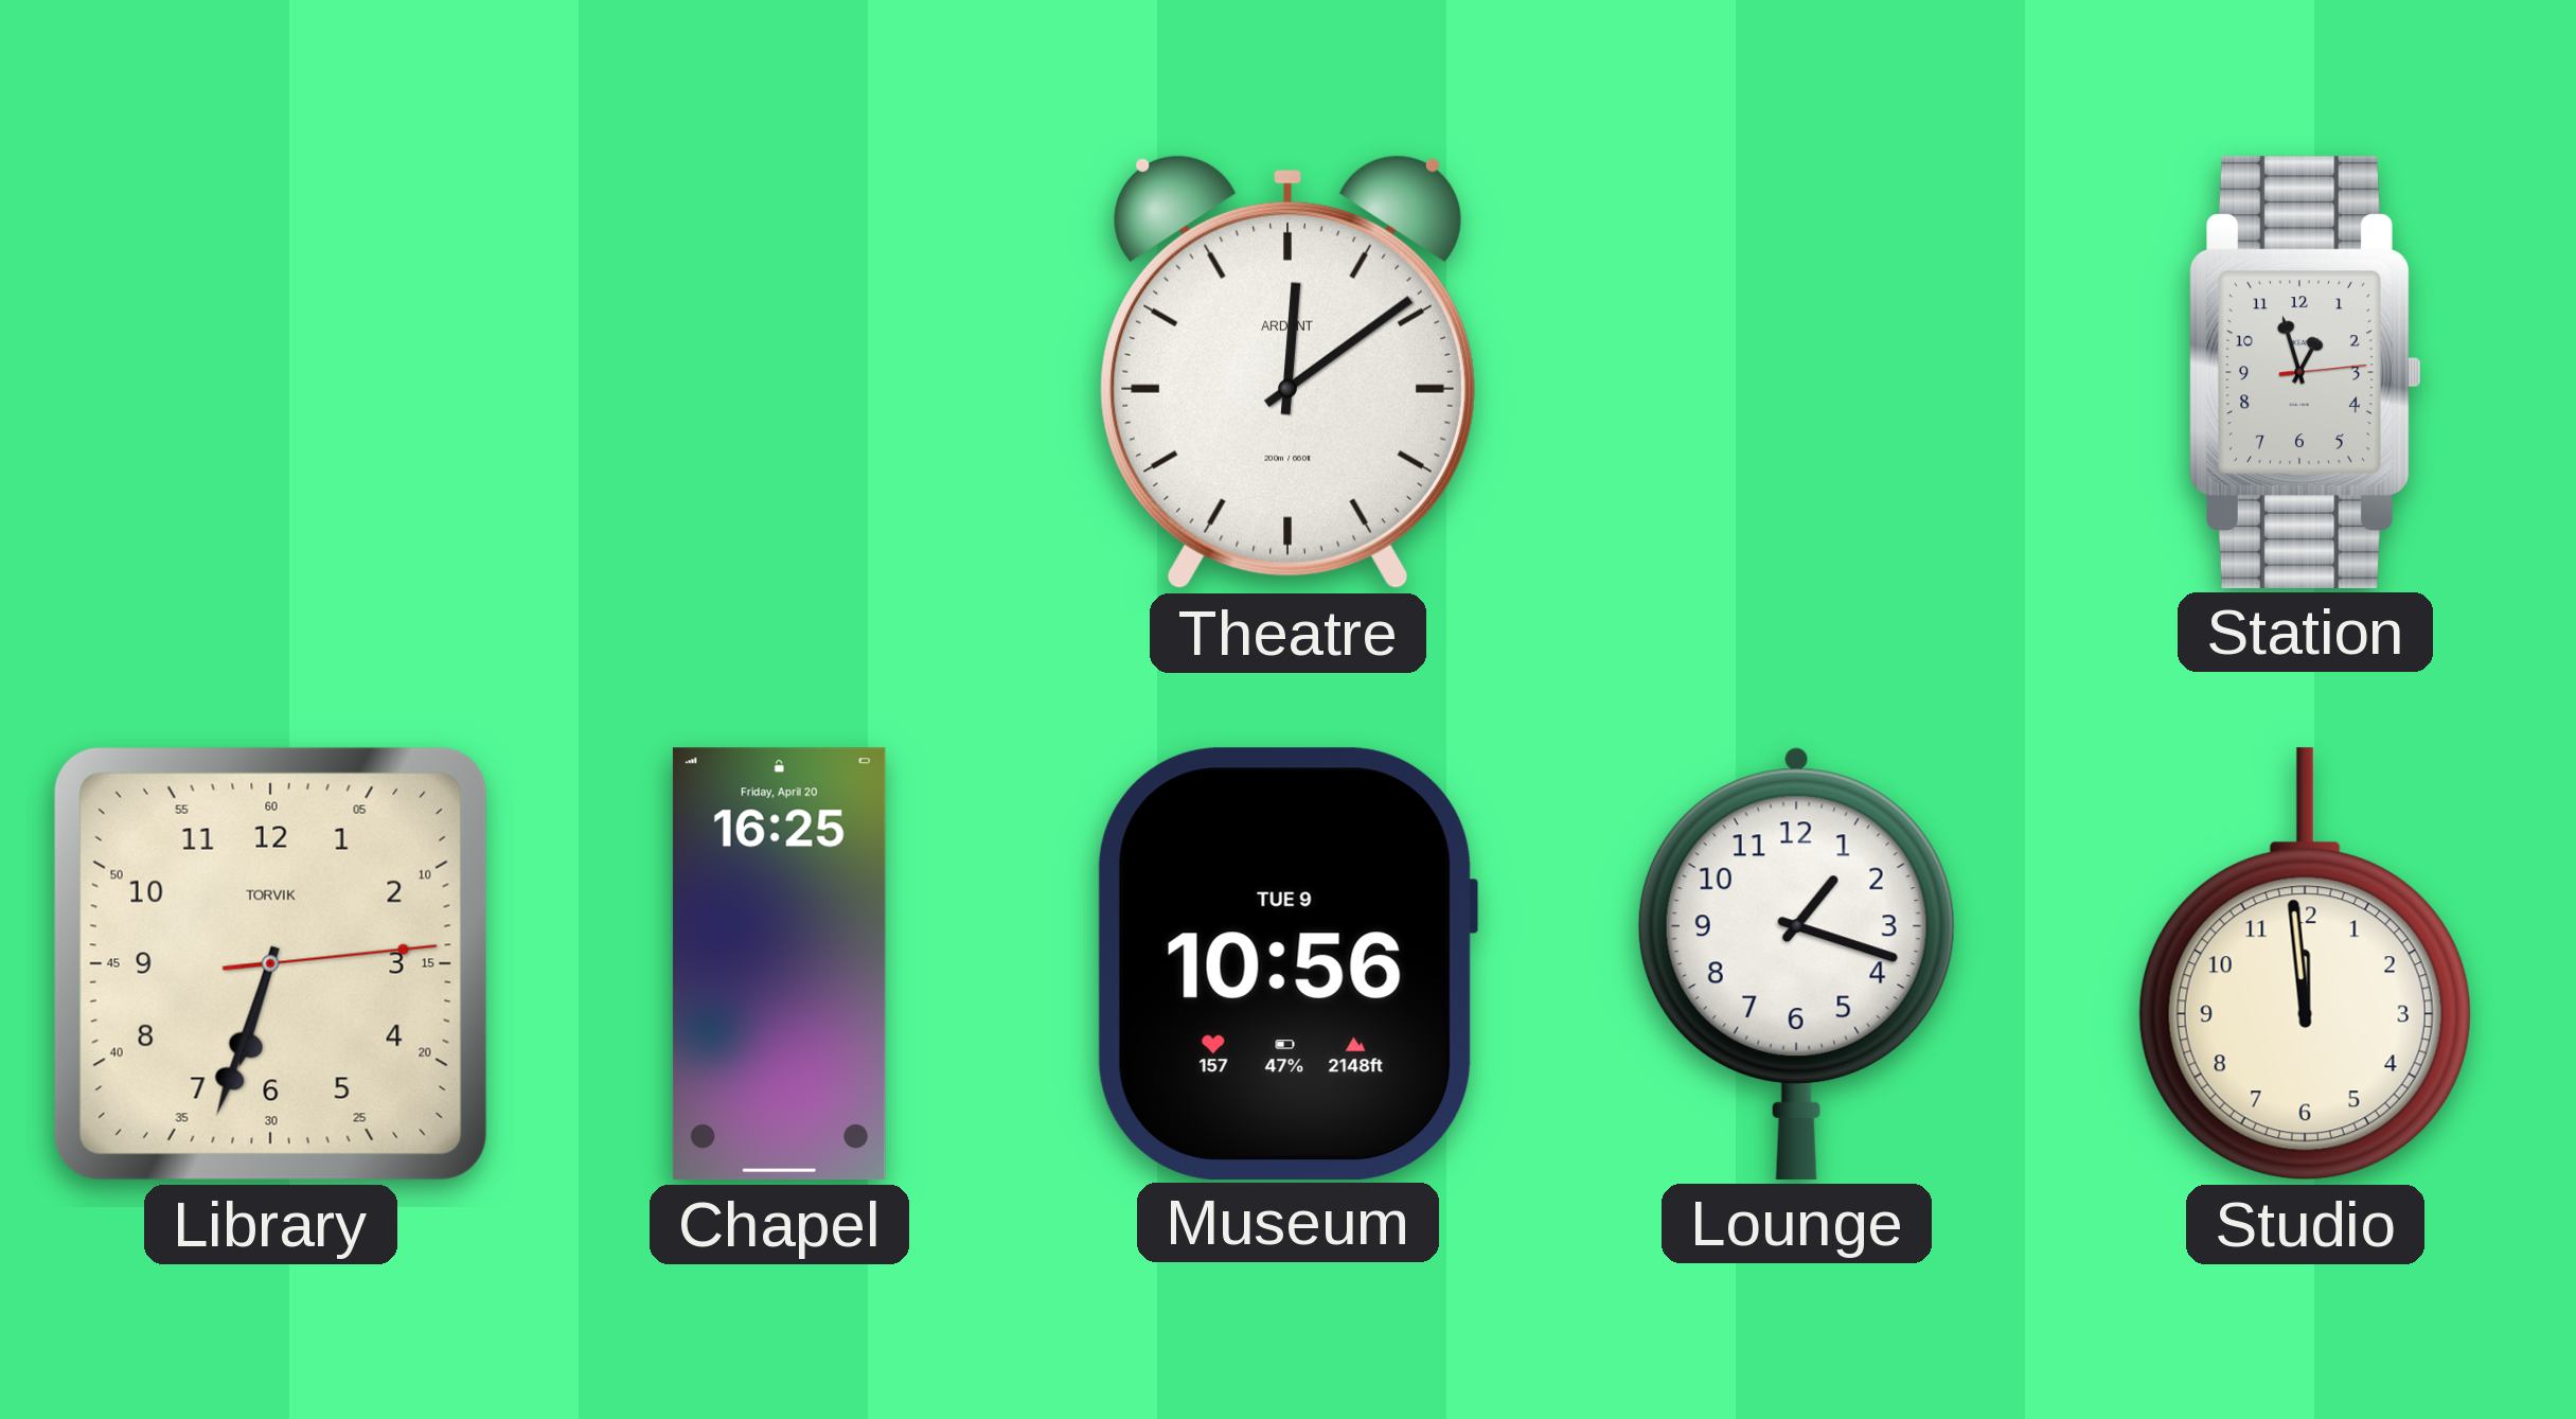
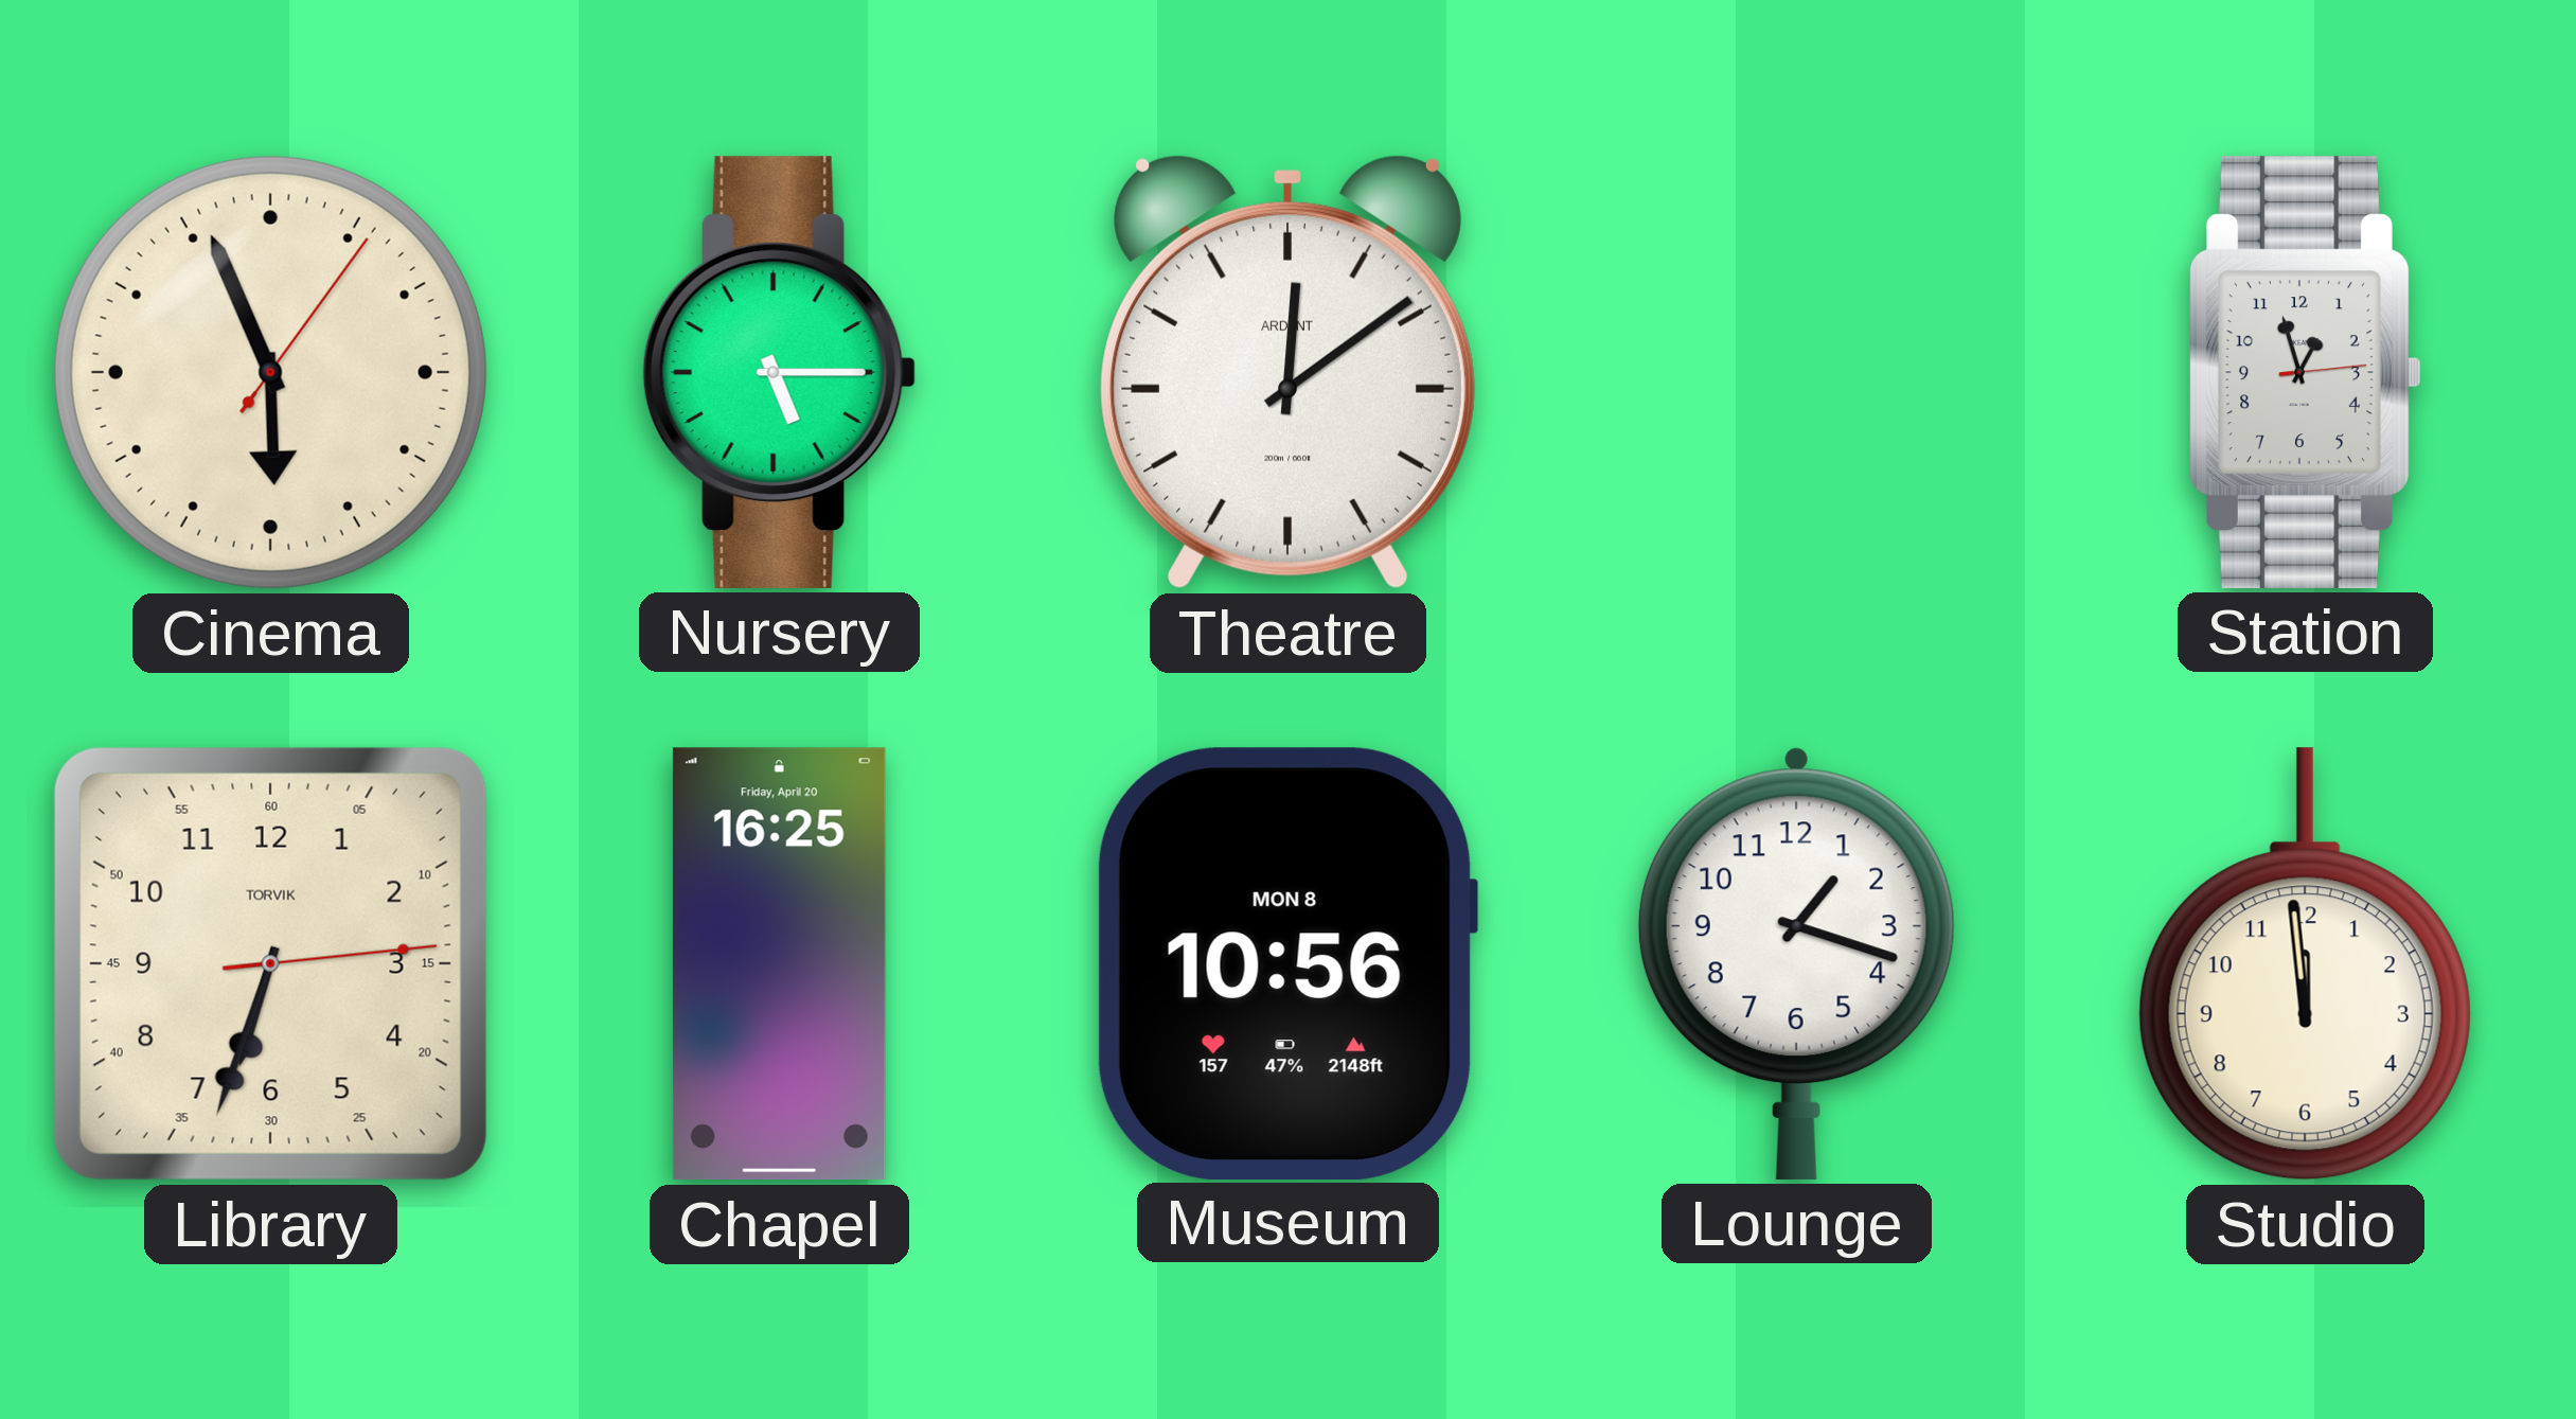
Cinema: none -> 5:56
Nursery: none -> 5:15
Museum date: TUE 9 -> MON 8
